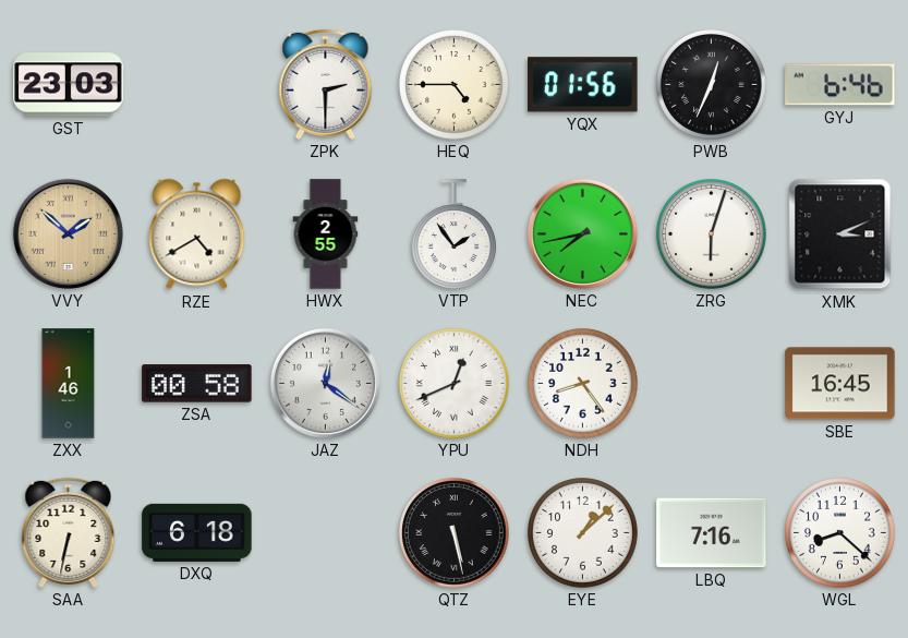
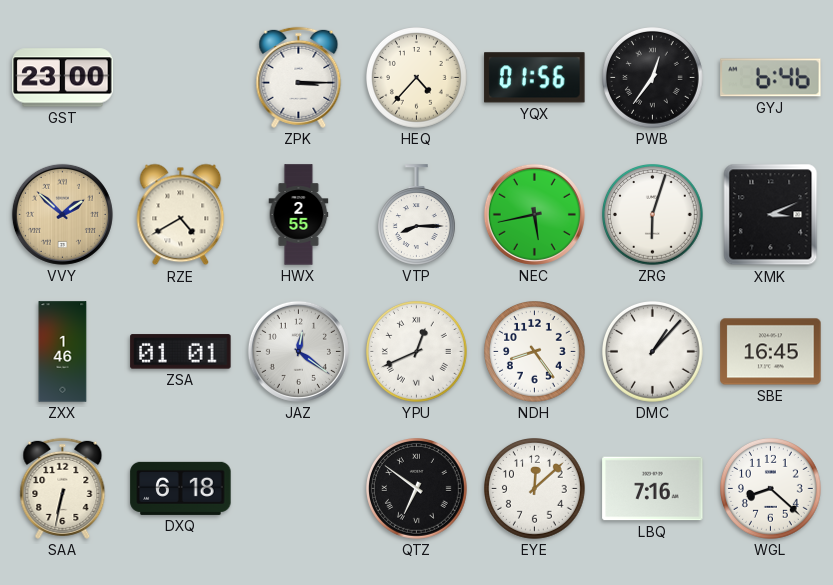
GST: 23:03 -> 23:00
ZPK: 2:30 -> 3:15
HEQ: 4:45 -> 4:37
PWB: 12:34 -> 12:36
VTP: 1:54 -> 8:15
NEC: 7:43 -> 5:43
ZSA: 00:58 -> 01:01
DMC: none -> 1:07
QTZ: 5:28 -> 6:51
EYE: 1:08 -> 12:08
